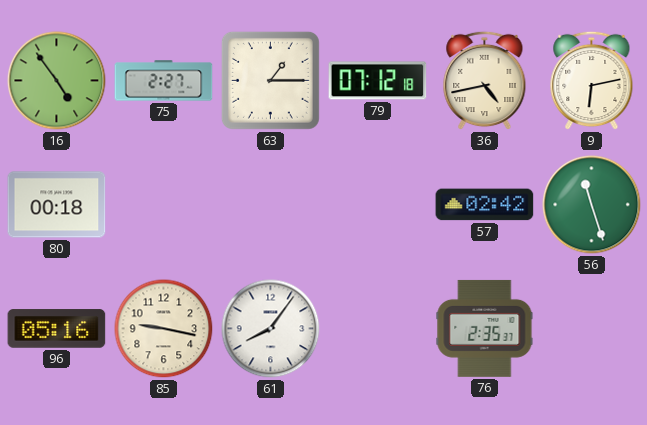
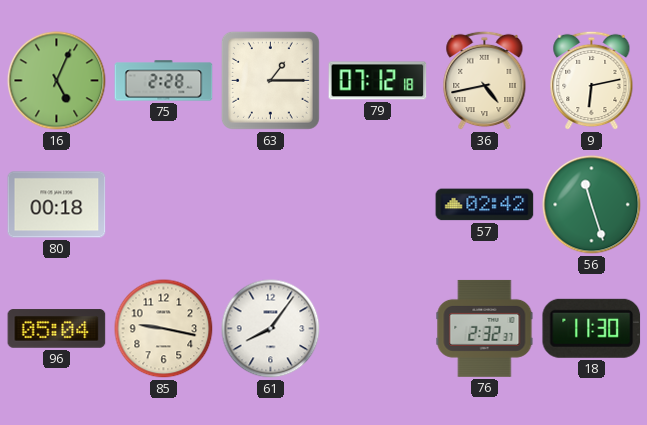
16: 4:54 -> 5:04
75: 2:27 -> 2:28
96: 05:16 -> 05:04
76: 2:35 -> 2:32
18: none -> 11:30
